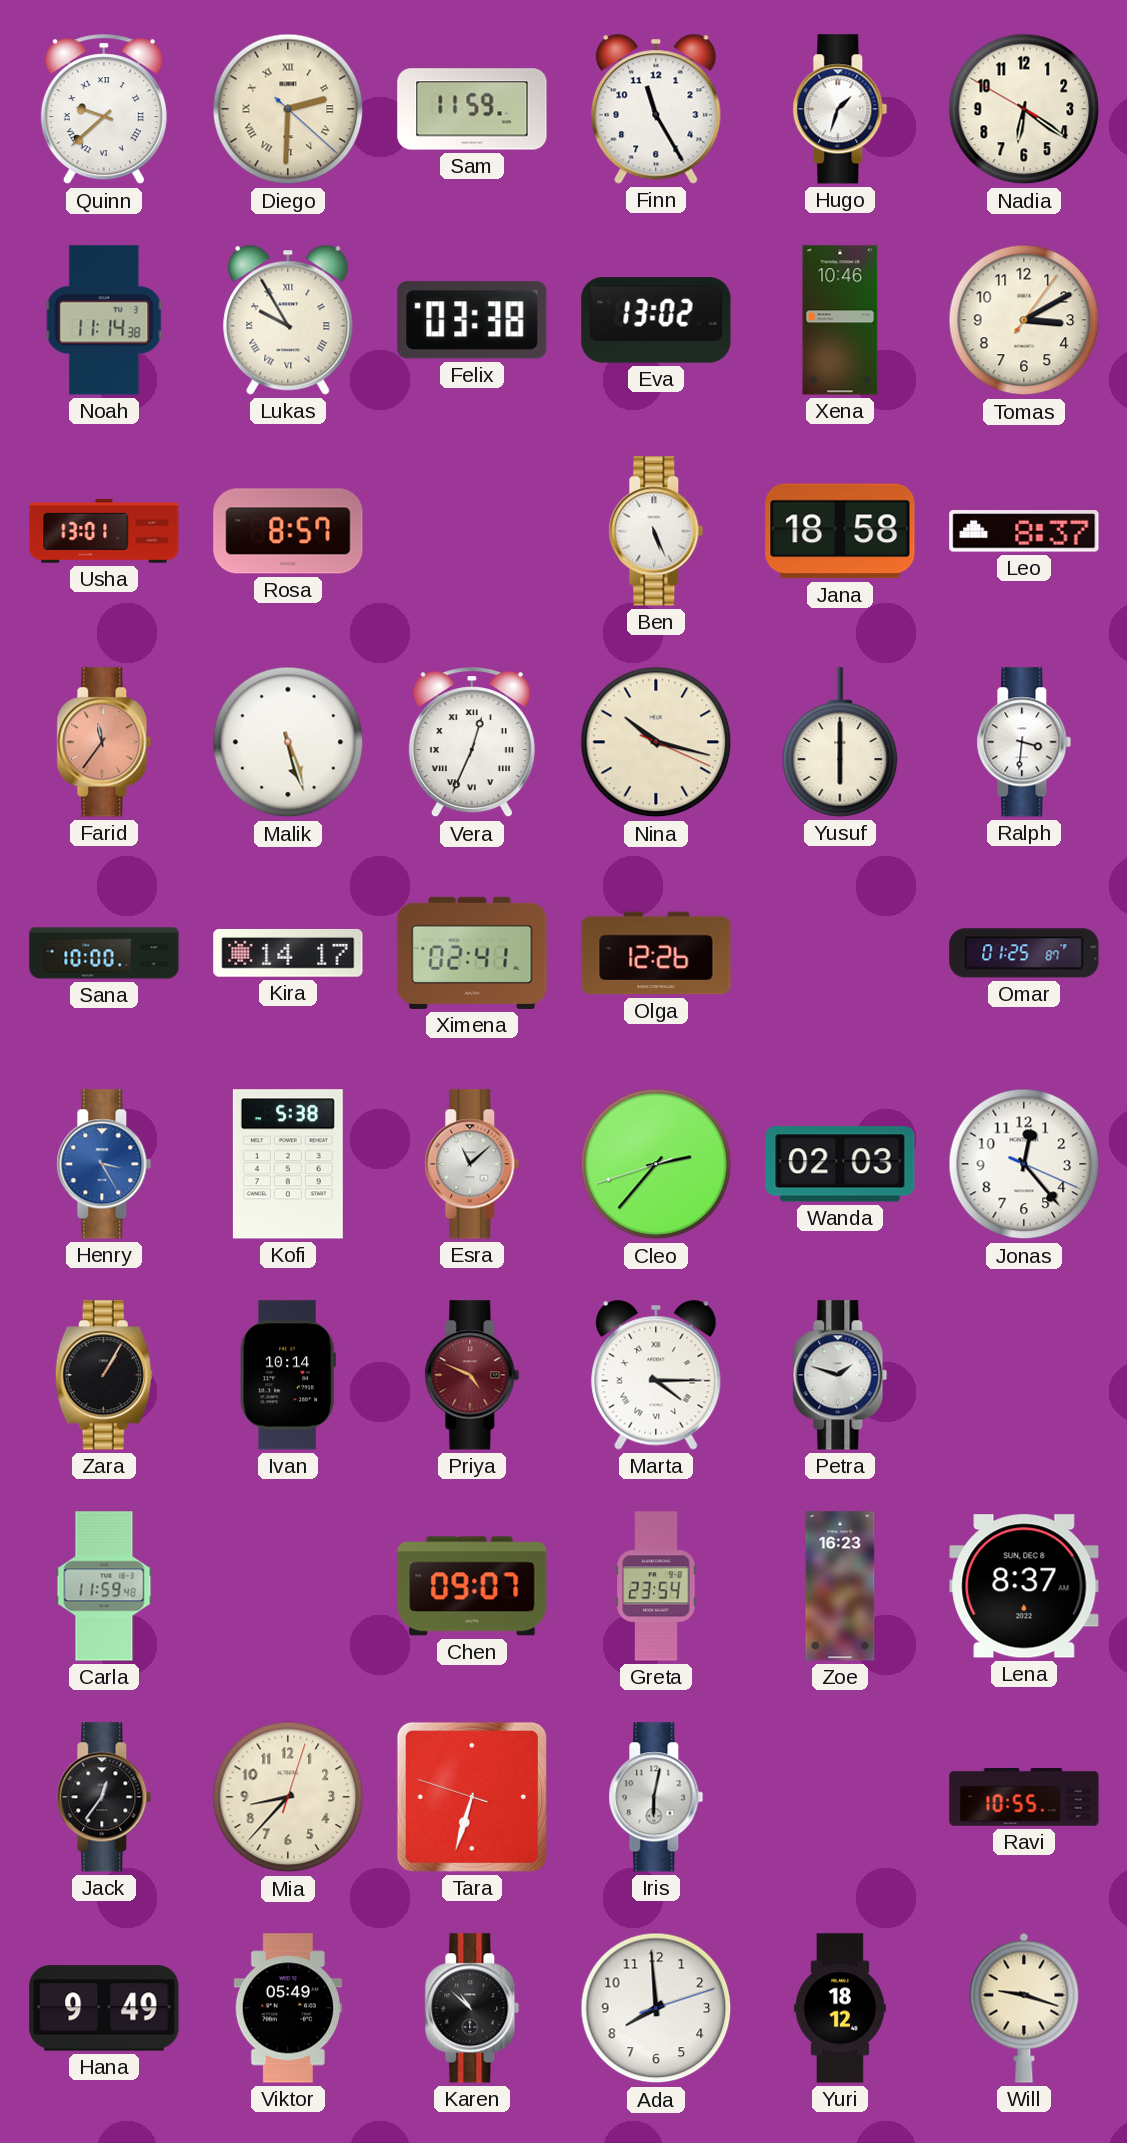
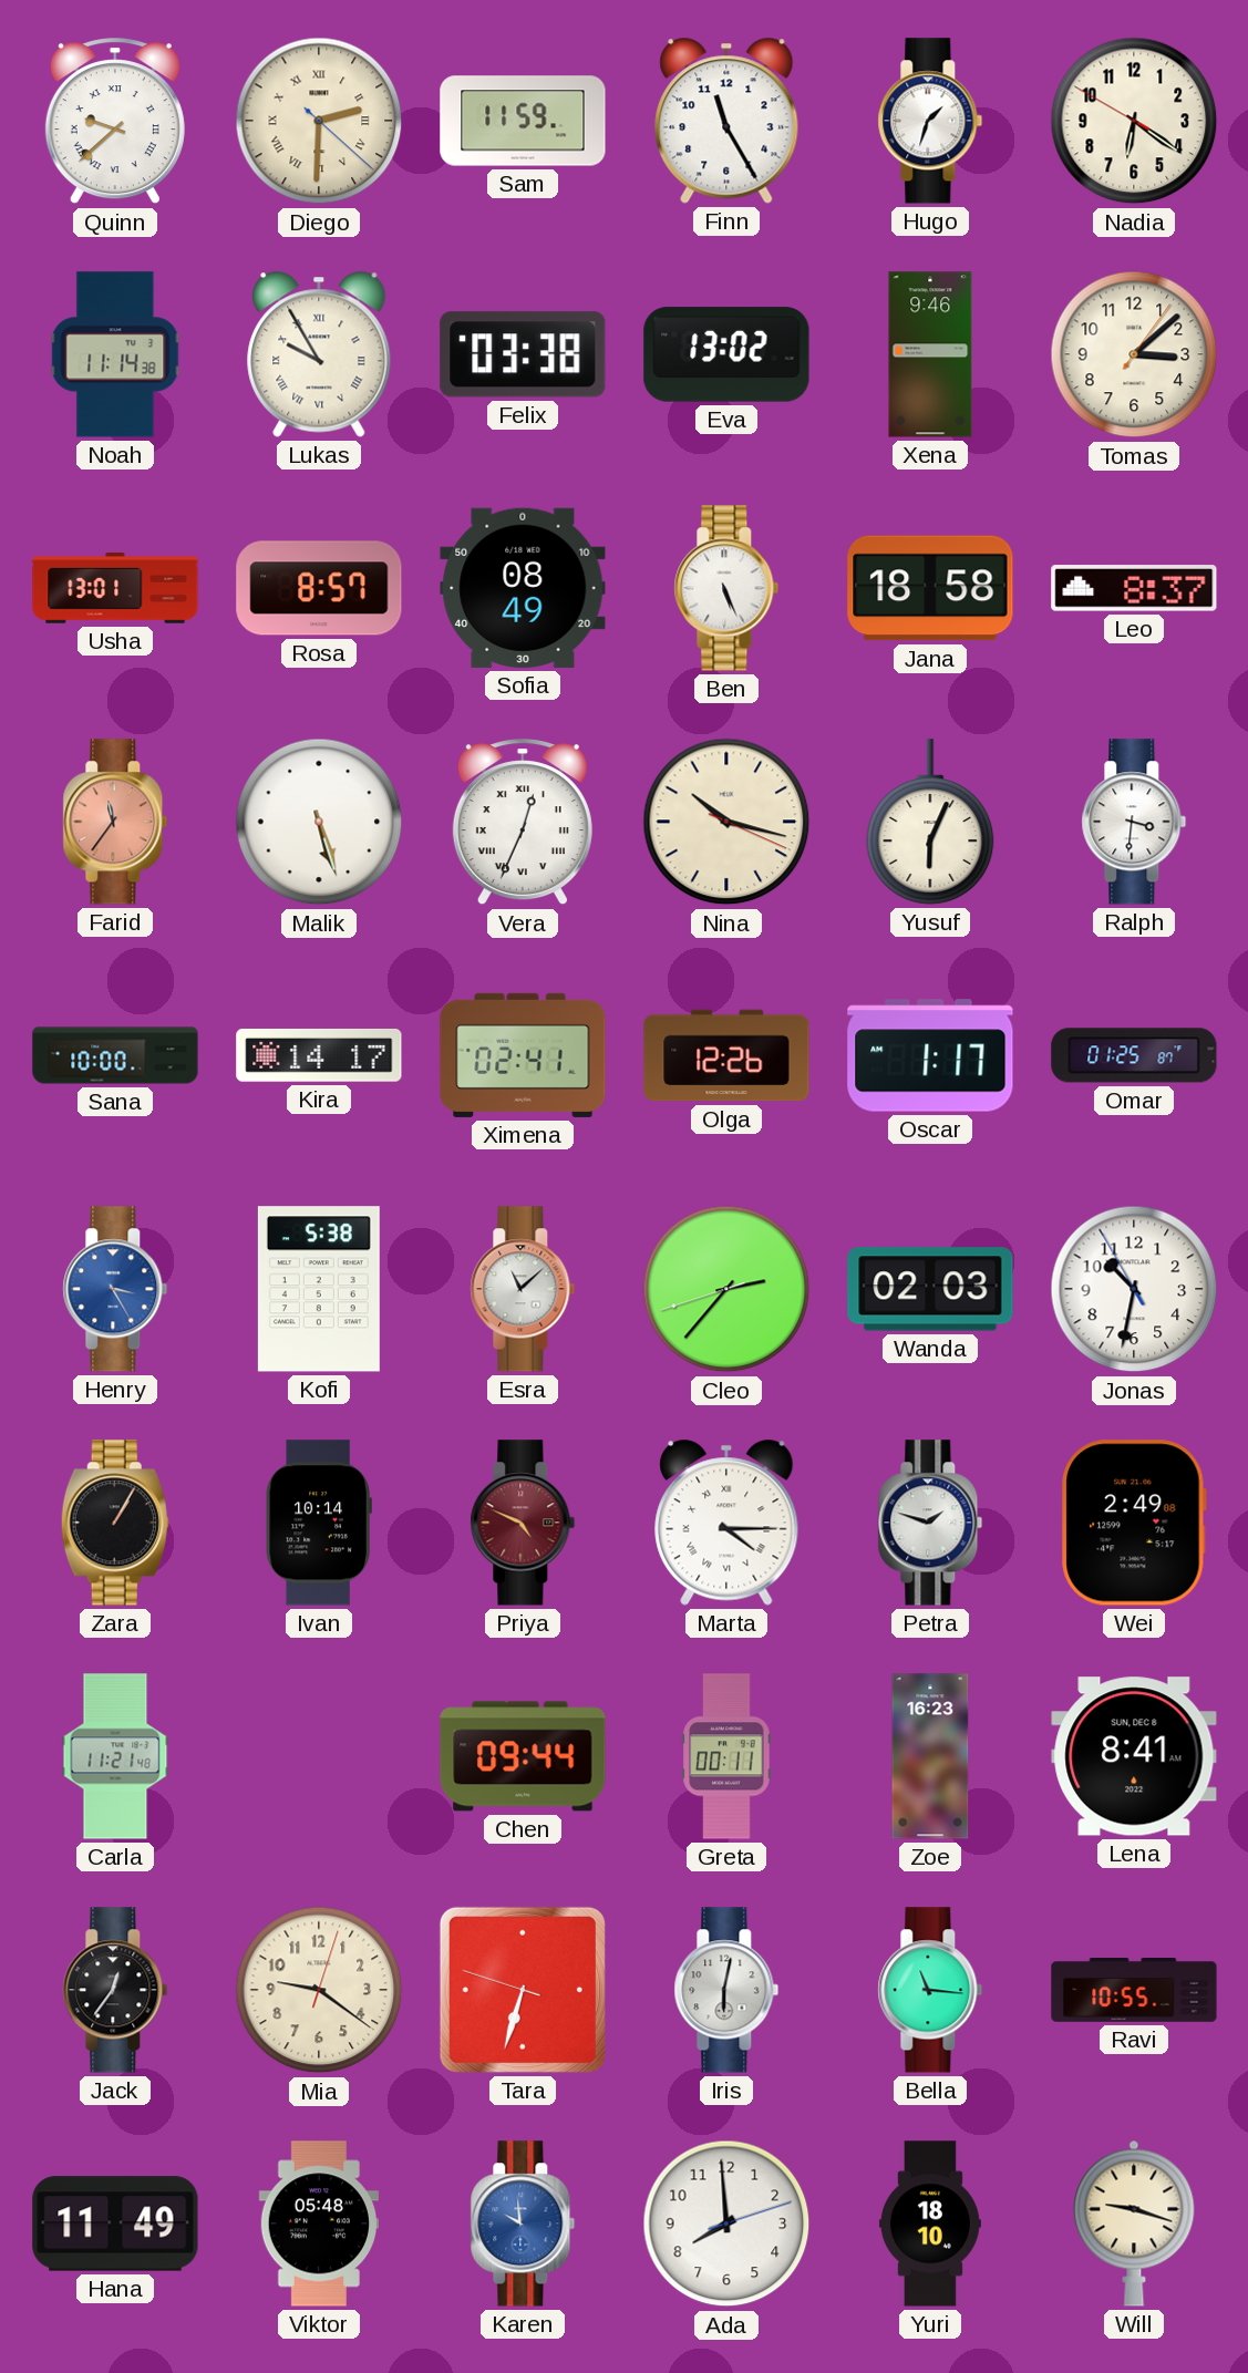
Xena: 10:46 -> 9:46
Tomas: 3:10 -> 3:08
Sofia: none -> 08:49
Yusuf: 6:00 -> 6:04
Oscar: none -> 1:17
Jonas: 12:23 -> 10:31
Wei: none -> 2:49
Carla: 11:59 -> 11:21
Chen: 09:07 -> 09:44
Greta: 23:54 -> 00:11
Lena: 8:37 -> 8:41
Mia: 8:37 -> 9:21
Bella: none -> 11:16
Hana: 9:49 -> 11:49
Viktor: 05:49 -> 05:48
Karen: 10:52 -> 9:59
Karen dial: black -> blue
Yuri: 18:12 -> 18:10
